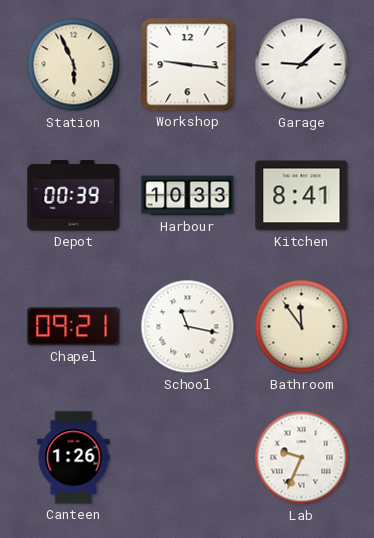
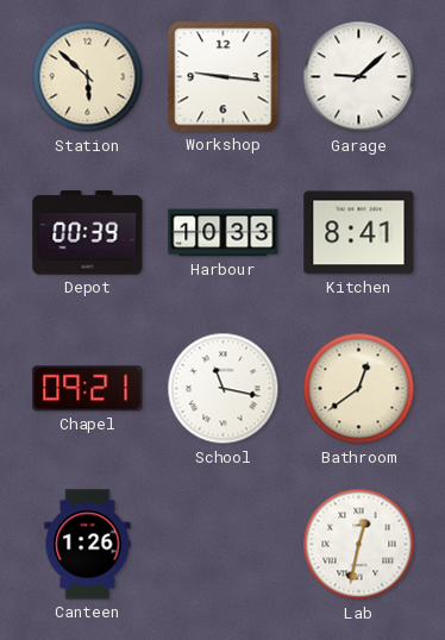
Station: 5:56 -> 5:52
Bathroom: 11:54 -> 12:39
Lab: 9:34 -> 12:32
